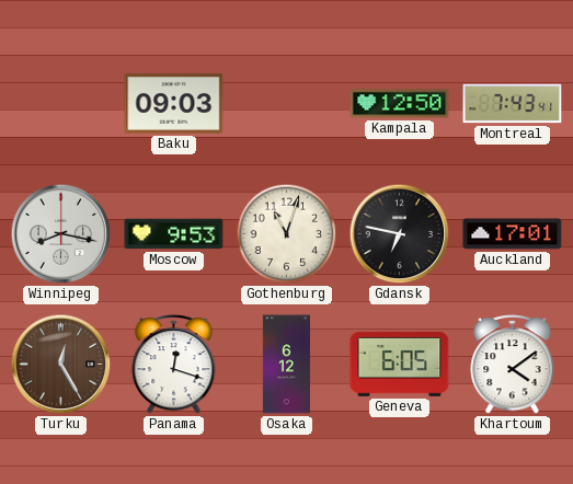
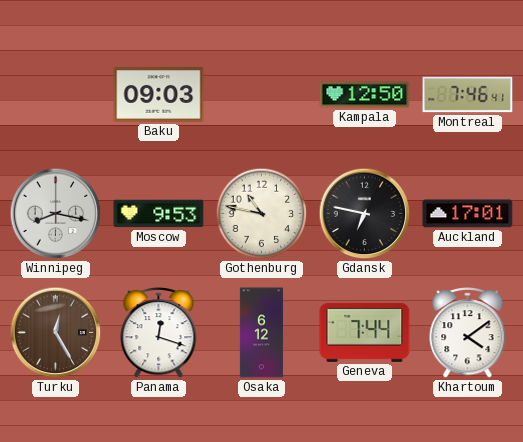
Montreal: 7:43 -> 7:46
Gothenburg: 11:03 -> 10:47
Geneva: 6:05 -> 7:44
